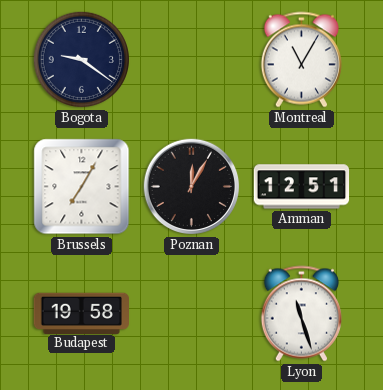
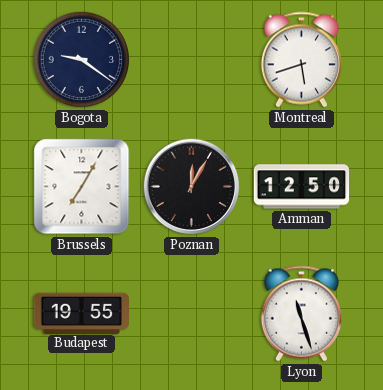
Montreal: 11:05 -> 5:42
Amman: 12:51 -> 12:50
Budapest: 19:58 -> 19:55
